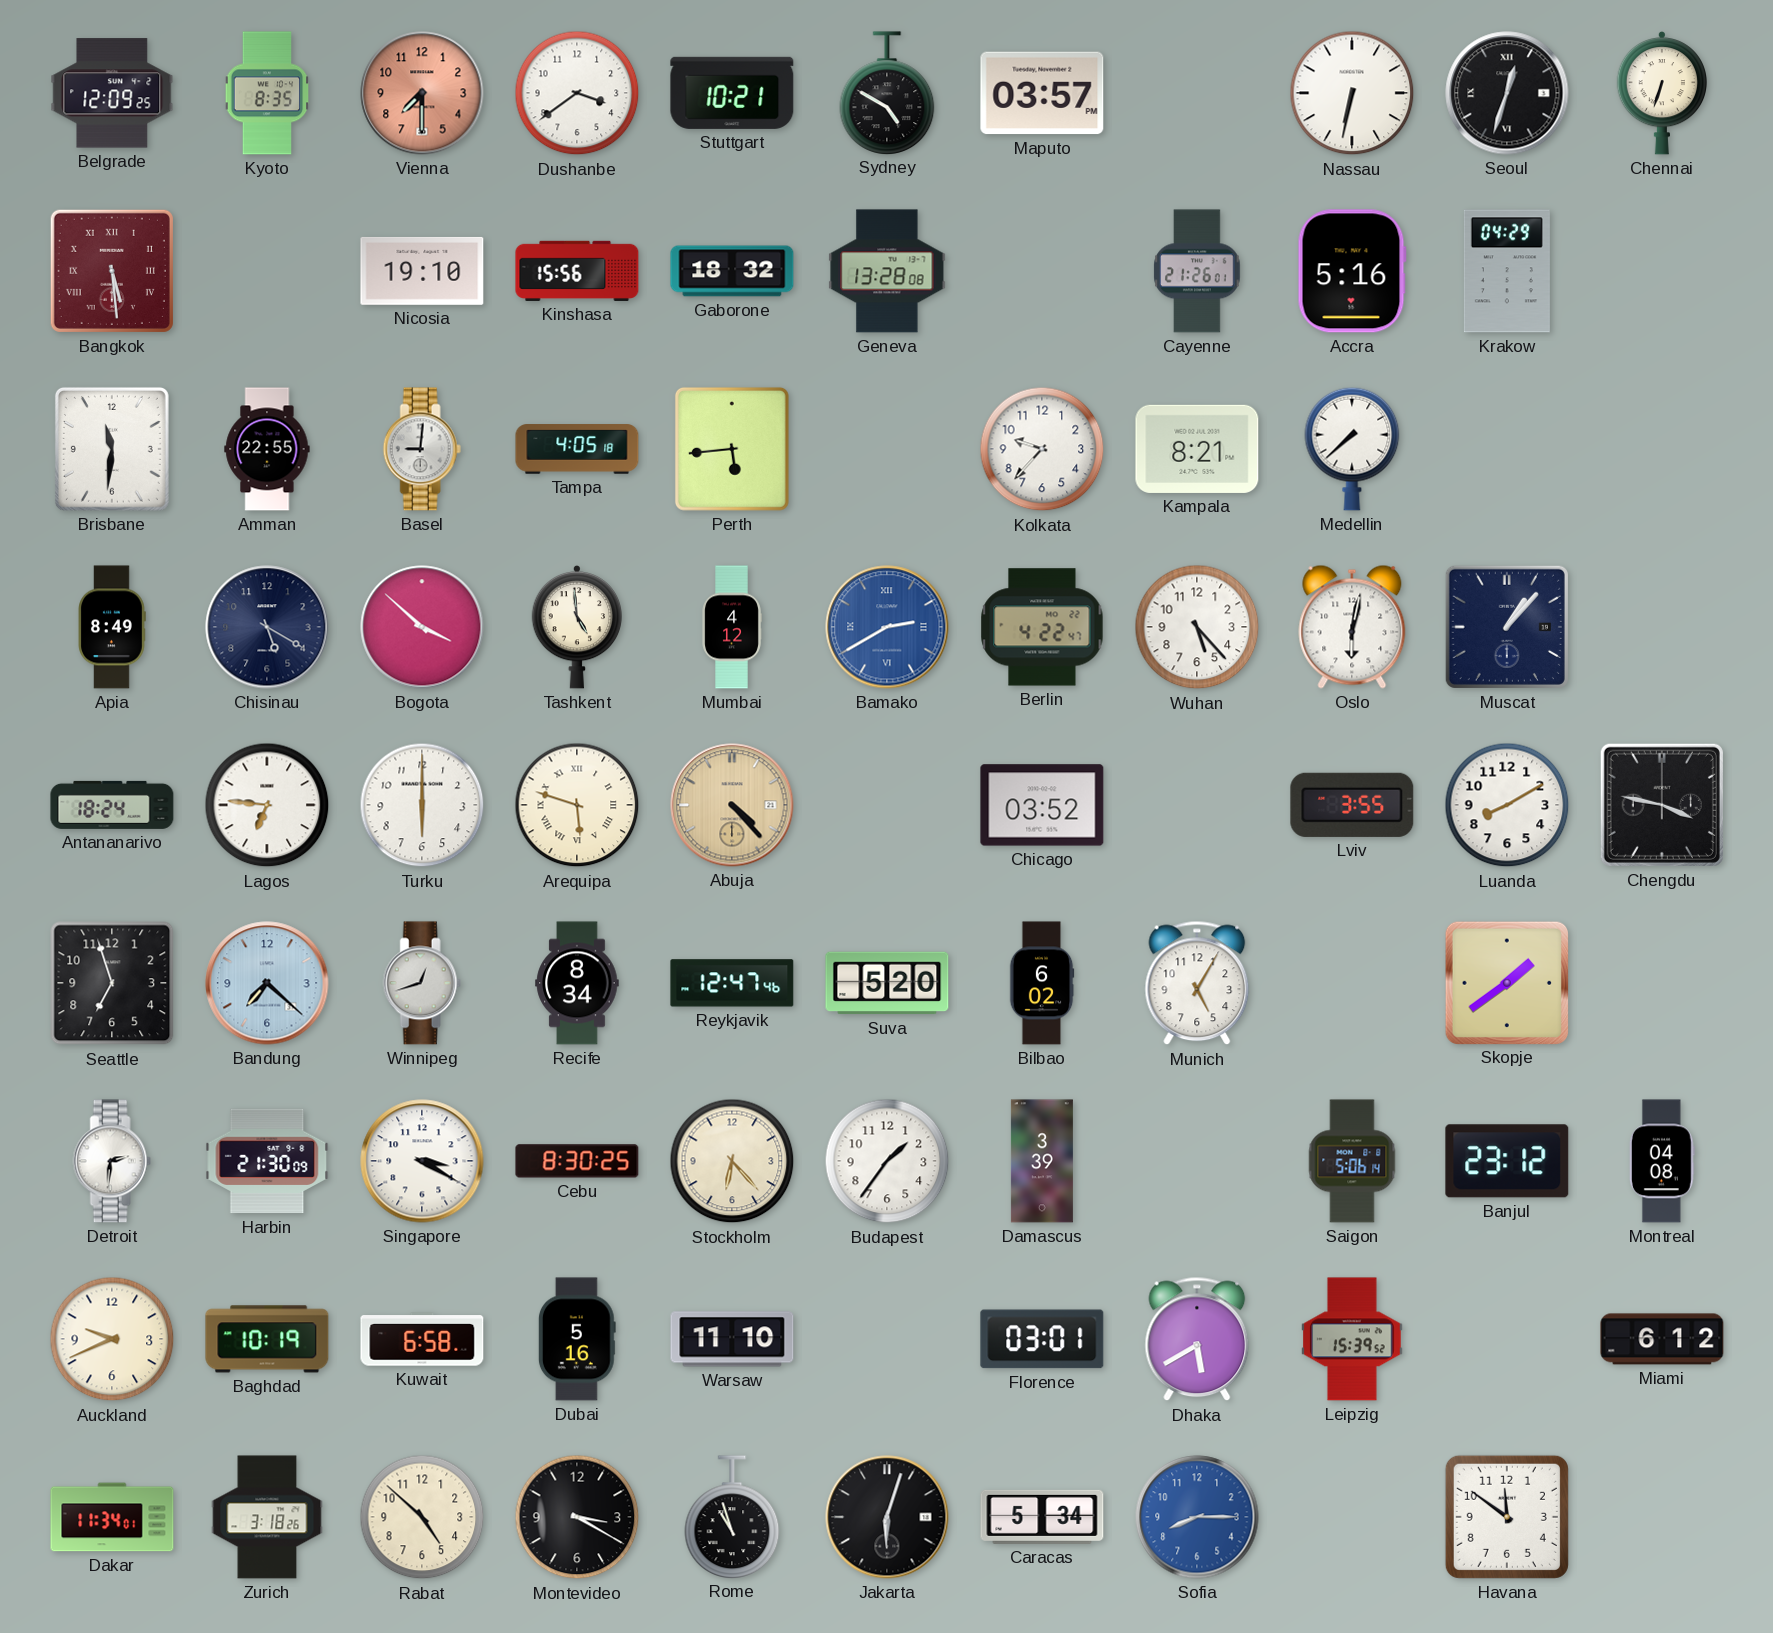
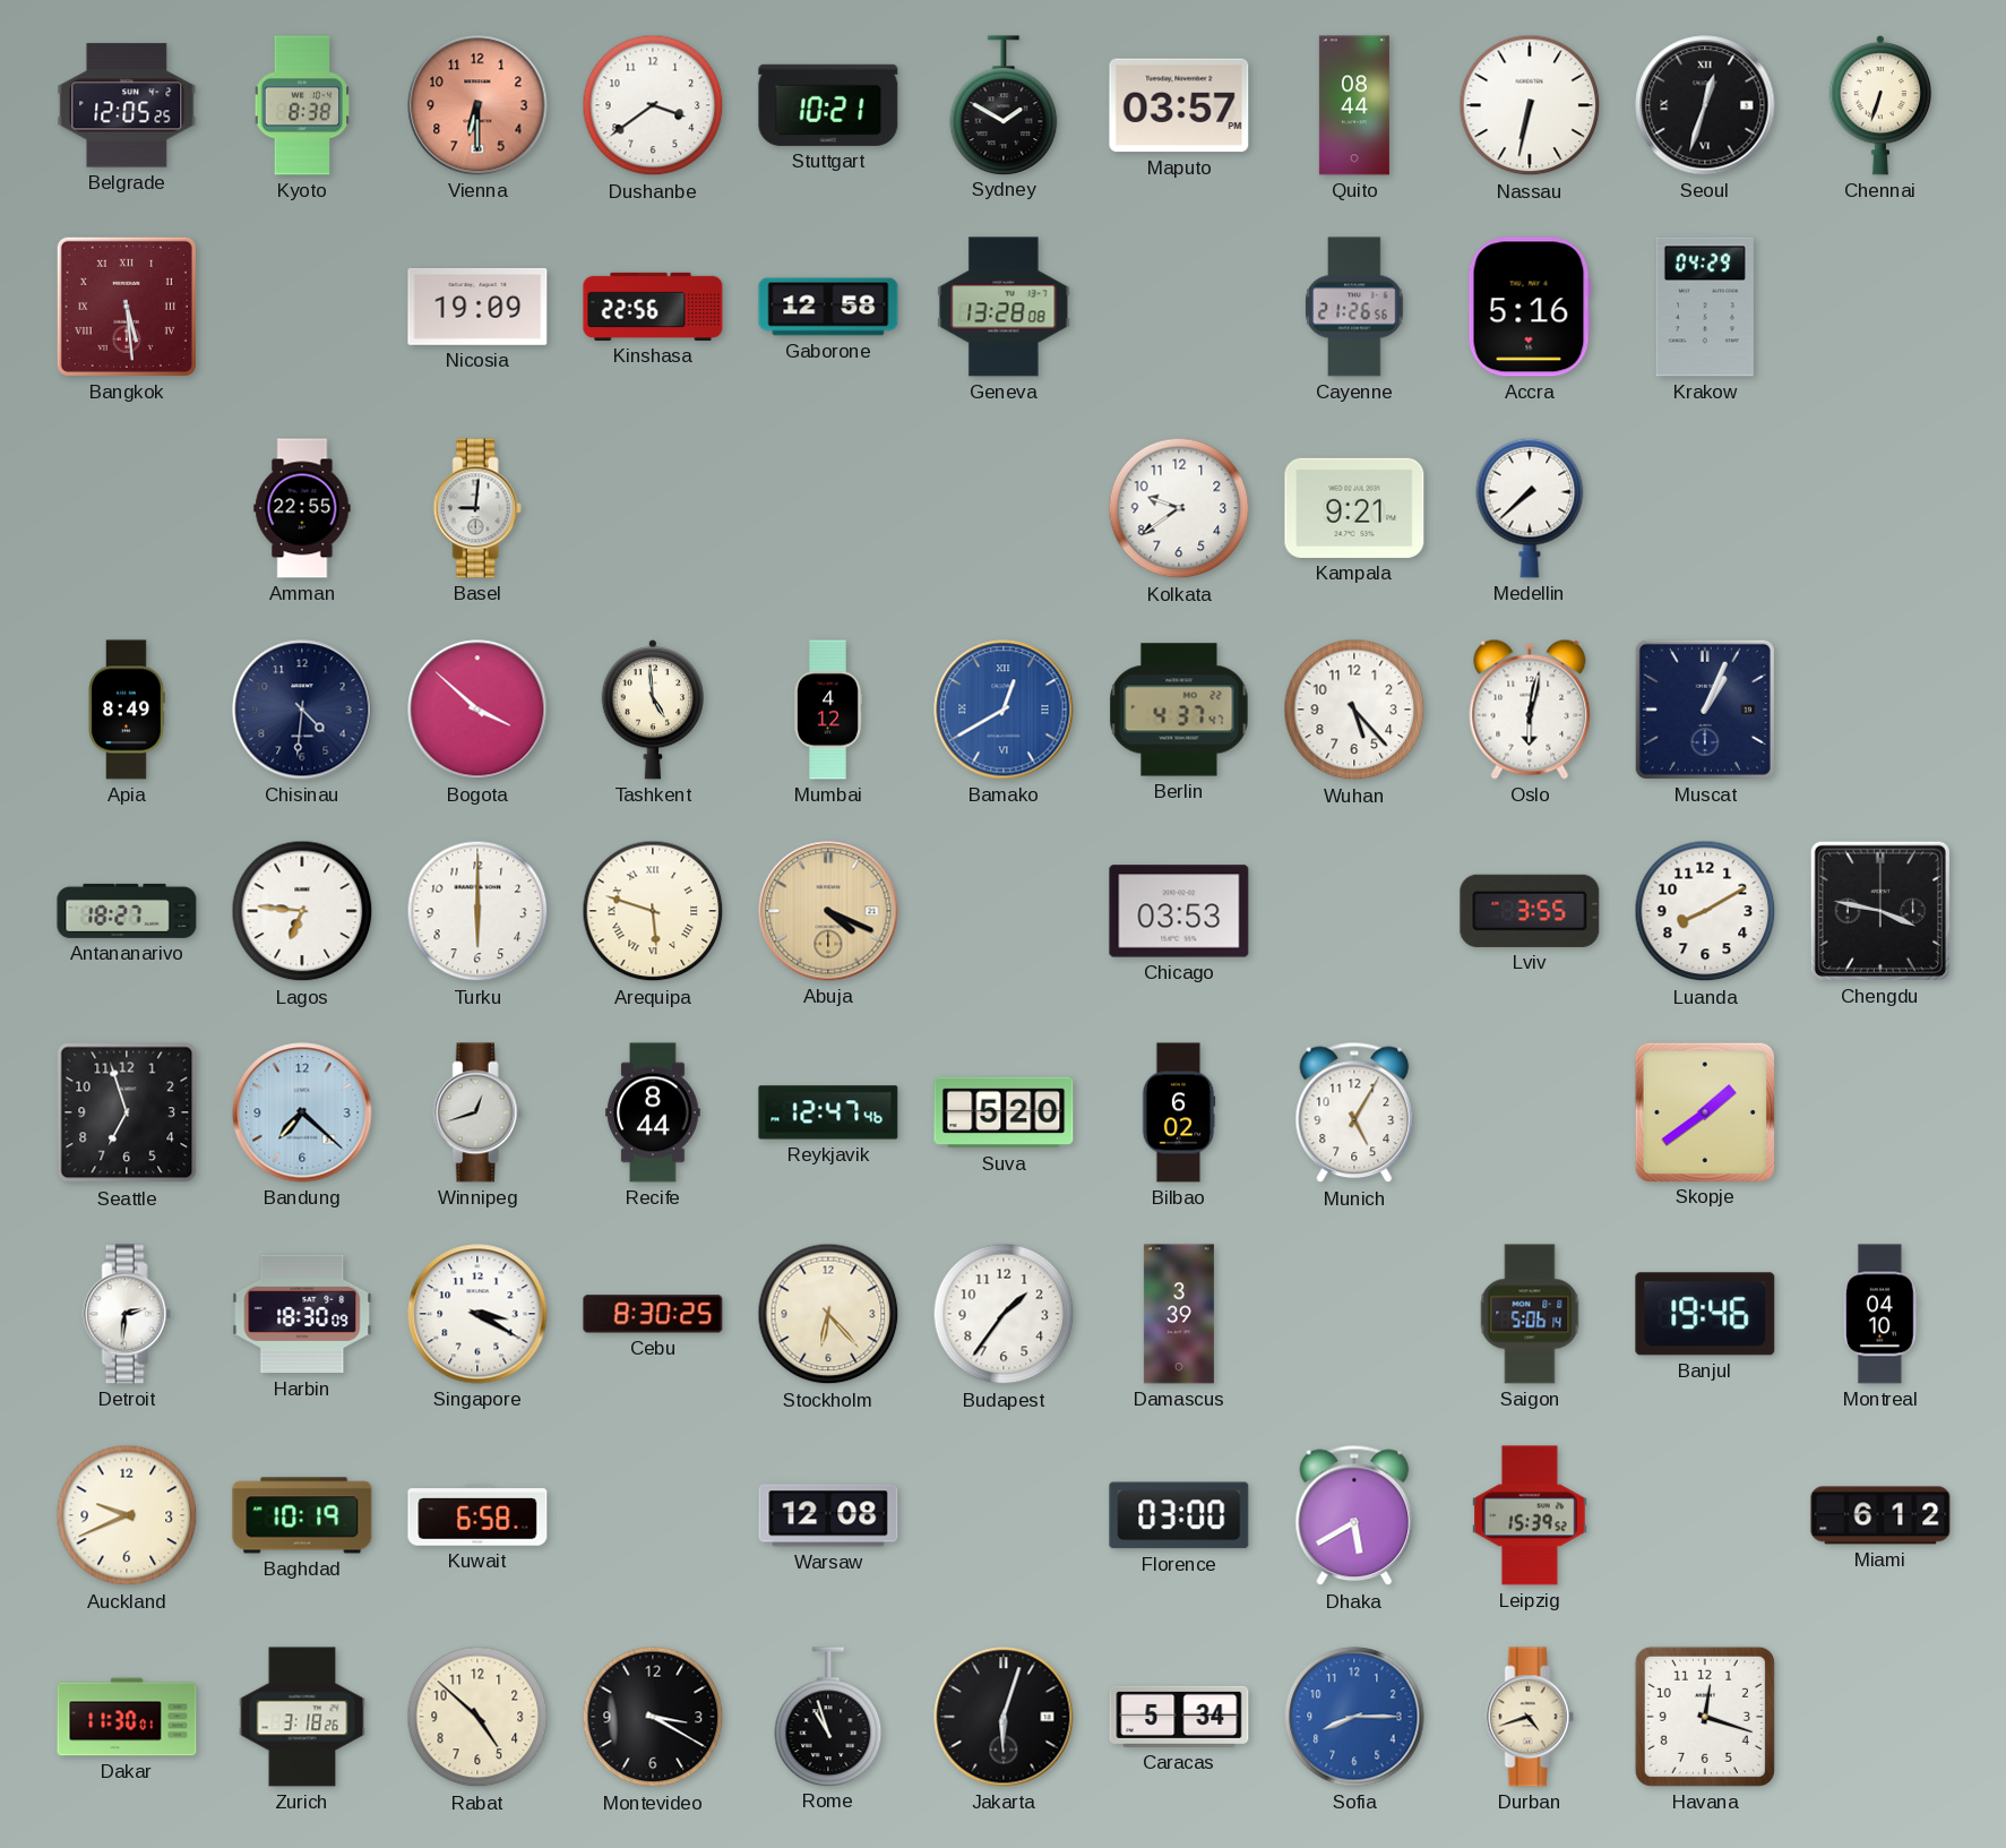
Belgrade: 12:09 -> 12:05
Kyoto: 8:35 -> 8:38
Vienna: 7:30 -> 6:30
Sydney: 4:50 -> 1:50
Quito: none -> 08:44
Nicosia: 19:10 -> 19:09
Kinshasa: 15:56 -> 22:56
Gaborone: 18:32 -> 12:58
Cayenne: 21:26:01 -> 21:26:56
Brisbane: 11:31 -> none
Tampa: 4:05 -> none
Perth: 5:44 -> none
Kolkata: 9:37 -> 9:39
Kampala: 8:21 -> 9:21
Chisinau: 5:20 -> 4:31
Bamako: 2:40 -> 12:40
Berlin: 4:22 -> 4:37
Muscat: 1:07 -> 1:04
Antananarivo: 18:24 -> 18:27
Abuja: 4:23 -> 4:19
Chicago: 03:52 -> 03:53
Recife: 8:34 -> 8:44
Harbin: 21:30 -> 18:30
Banjul: 23:12 -> 19:46
Montreal: 04:08 -> 04:10
Dubai: 5:16 -> none
Warsaw: 11:10 -> 12:08
Florence: 03:01 -> 03:00
Dakar: 11:34 -> 11:30
Durban: none -> 4:42
Havana: 11:51 -> 12:18
